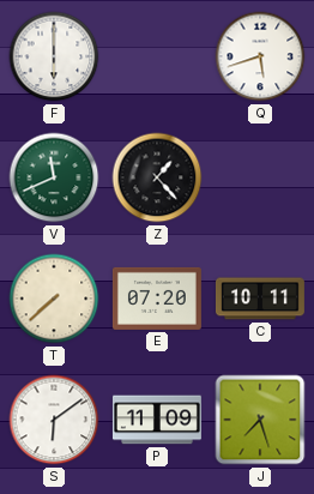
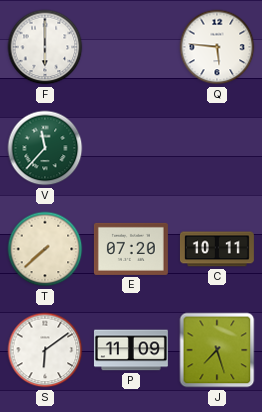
Q: 5:42 -> 5:46
V: 11:41 -> 11:37
Z: 1:23 -> none
